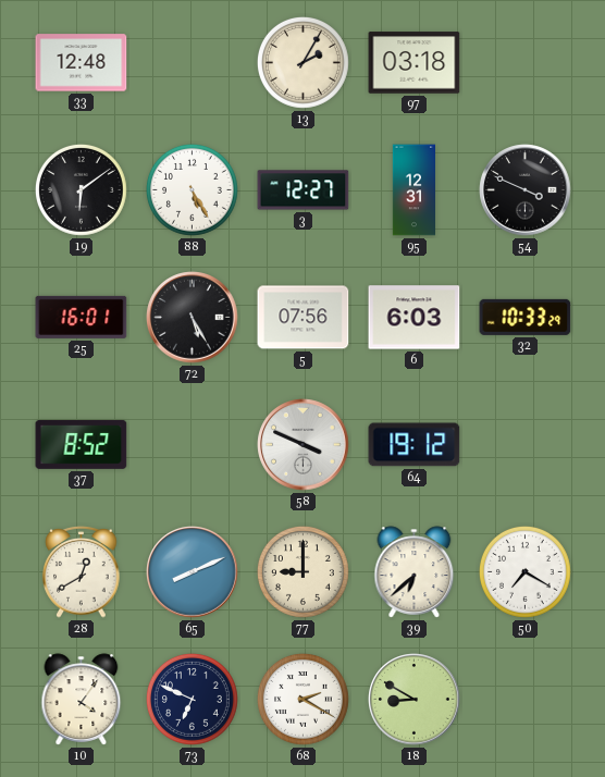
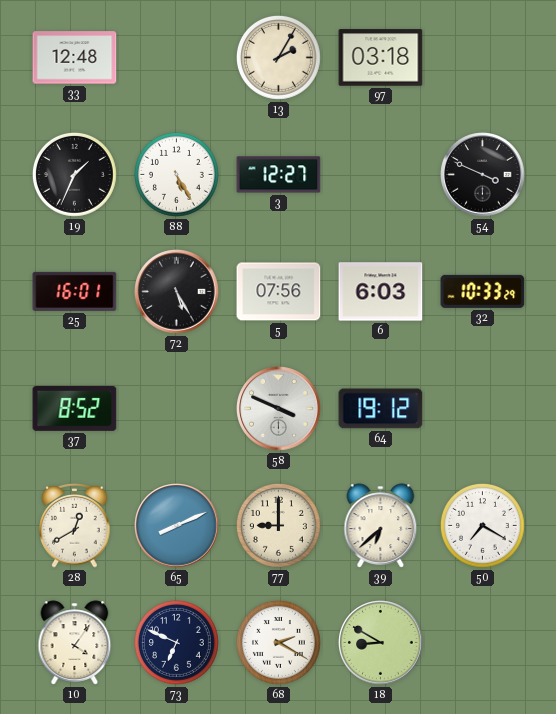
19: 6:09 -> 1:34
95: 12:31 -> none
